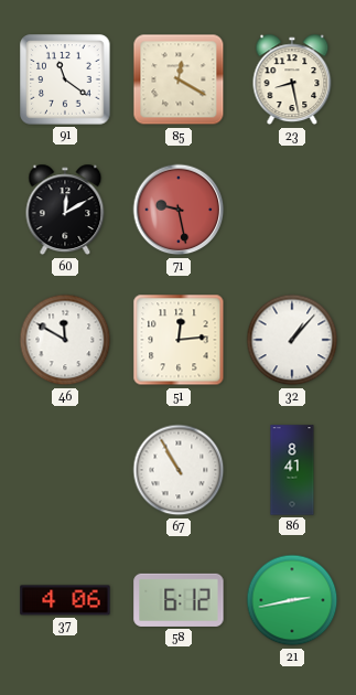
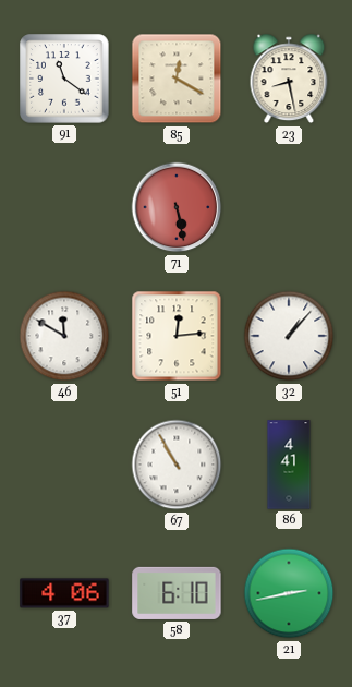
60: 12:10 -> none
71: 9:28 -> 5:28
86: 8:41 -> 4:41
58: 6:12 -> 6:10
